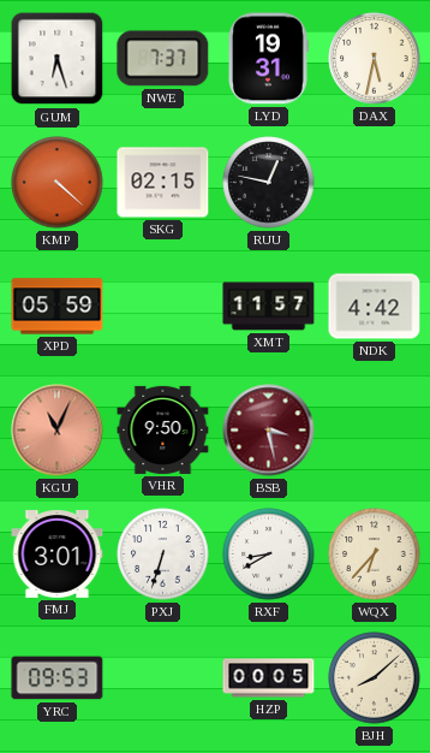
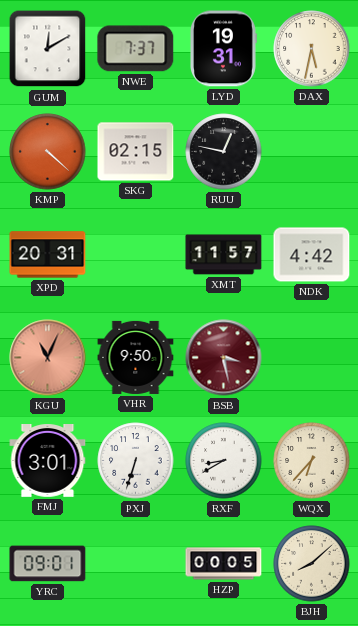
GUM: 6:27 -> 12:10
XPD: 05:59 -> 20:31
YRC: 09:53 -> 09:01
